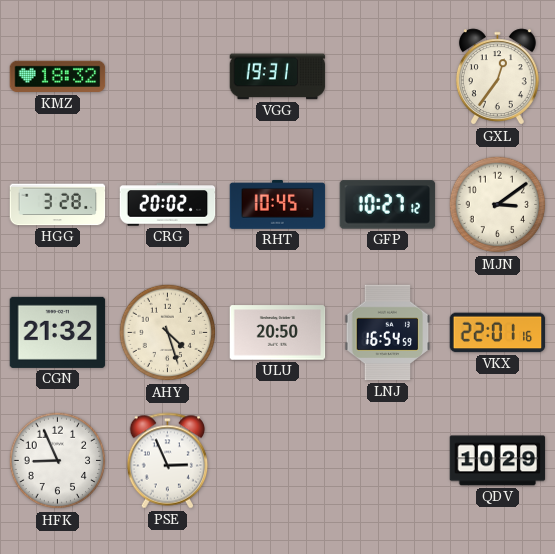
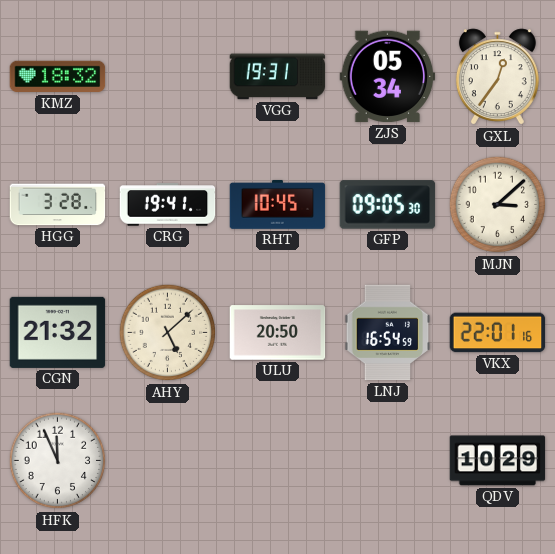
ZJS: none -> 05:34
CRG: 20:02 -> 19:41
GFP: 10:27 -> 09:05
MJN: 3:09 -> 3:08
AHY: 4:27 -> 5:08
HFK: 8:56 -> 11:56
PSE: 2:56 -> none
